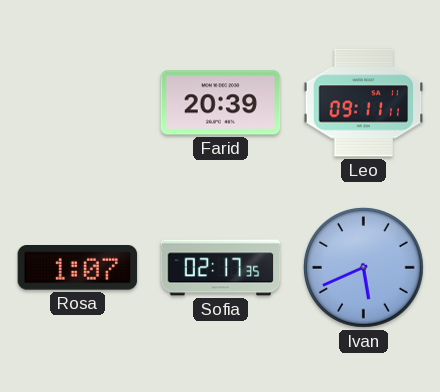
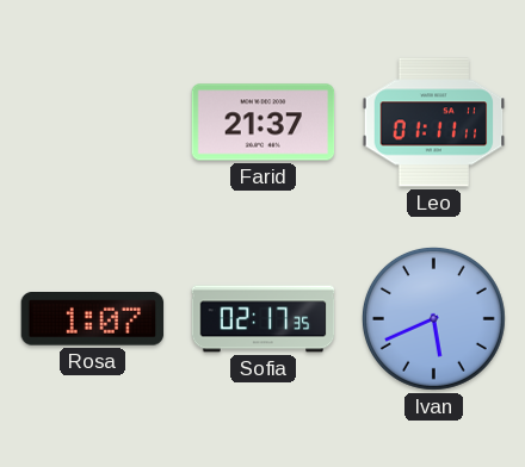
Farid: 20:39 -> 21:37
Leo: 09:11 -> 01:11
